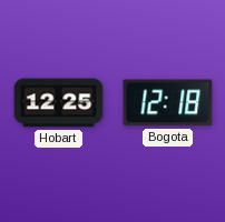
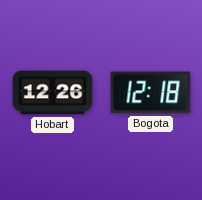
Hobart: 12:25 -> 12:26
